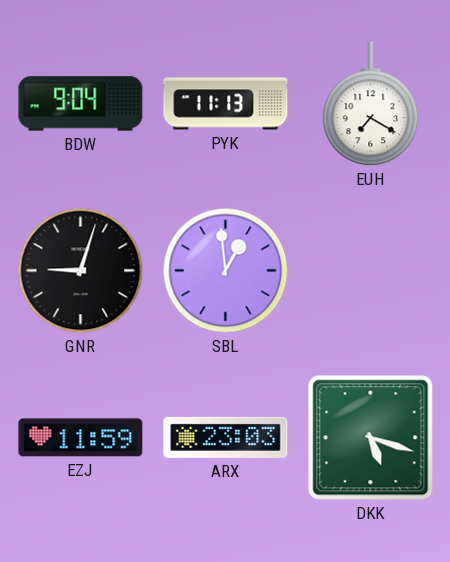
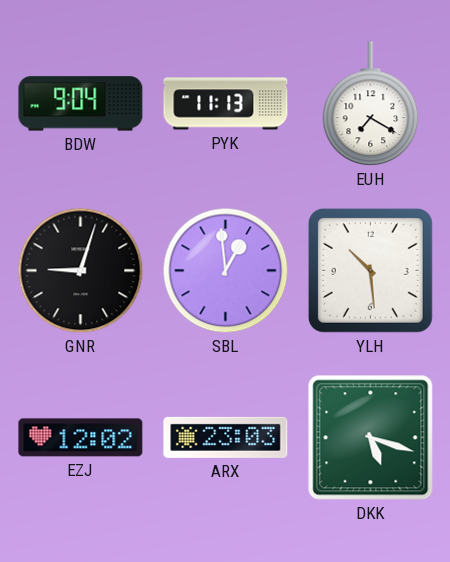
YLH: none -> 10:29
EZJ: 11:59 -> 12:02
